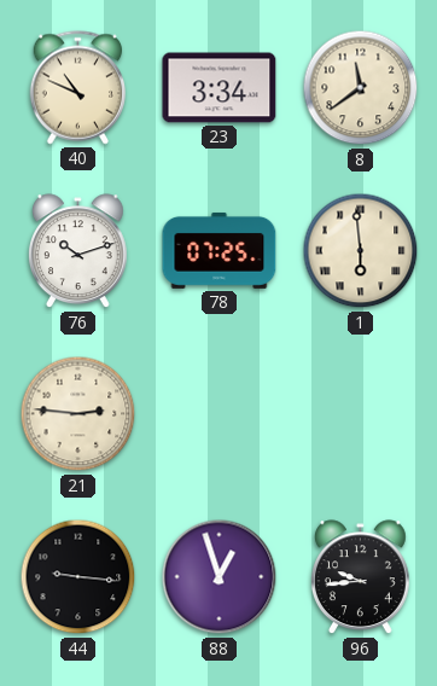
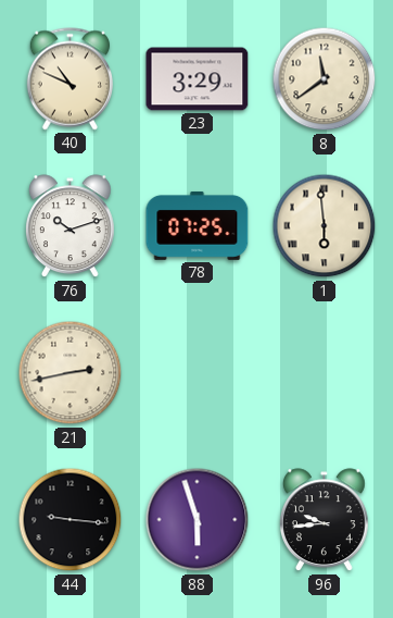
23: 3:34 -> 3:29
21: 2:46 -> 2:43
88: 12:57 -> 5:57
